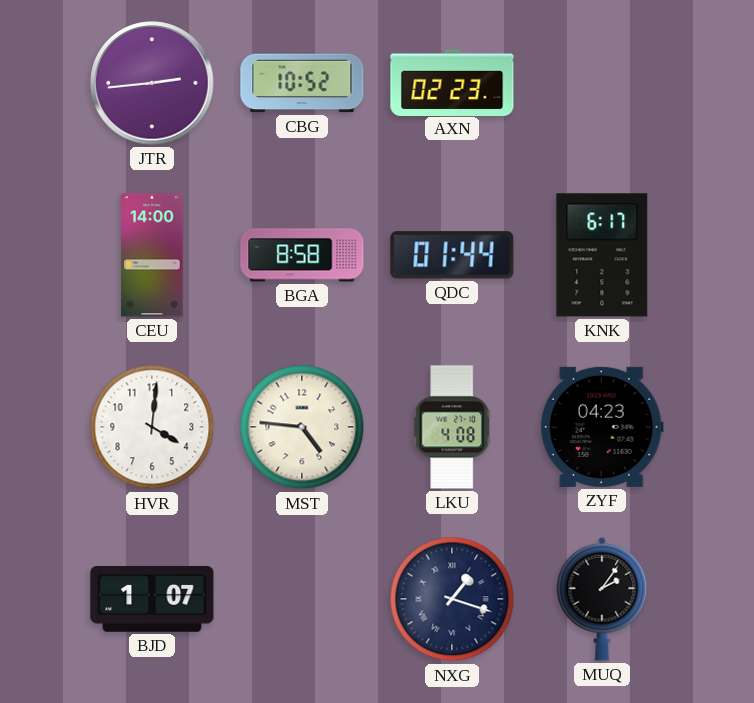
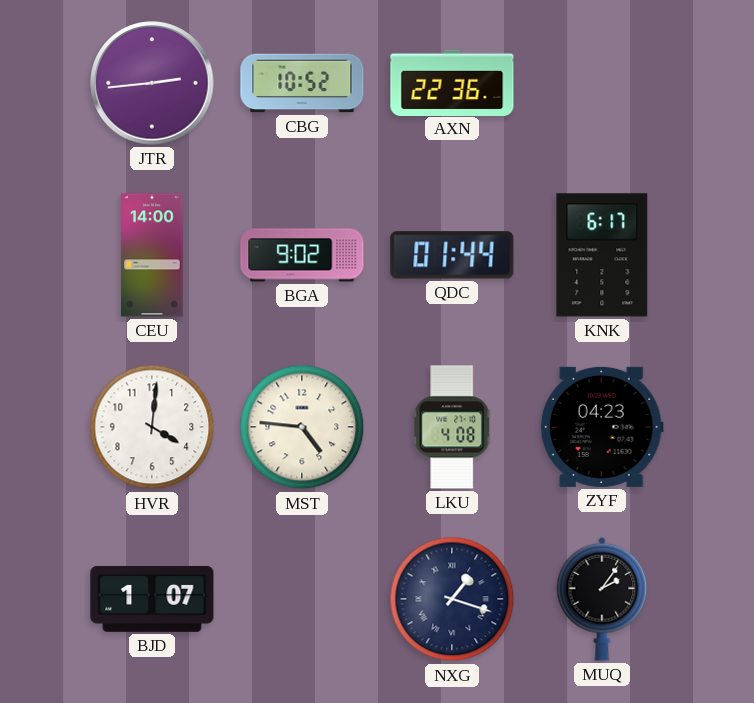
AXN: 02:23 -> 22:36
BGA: 8:58 -> 9:02
